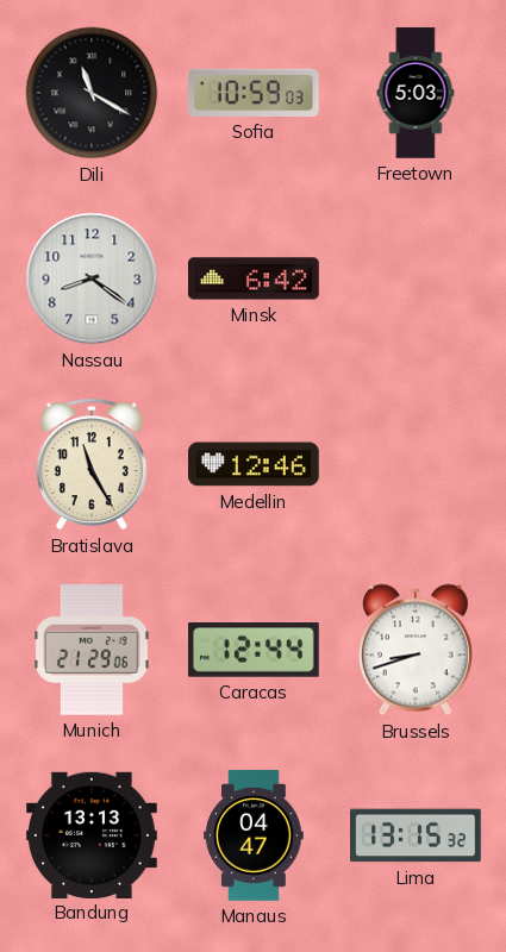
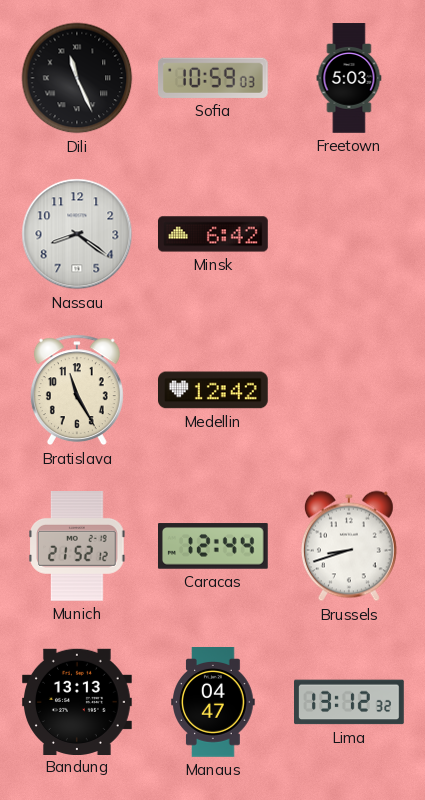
Dili: 11:20 -> 11:26
Medellin: 12:46 -> 12:42
Munich: 21:29 -> 21:52
Lima: 13:15 -> 13:12
